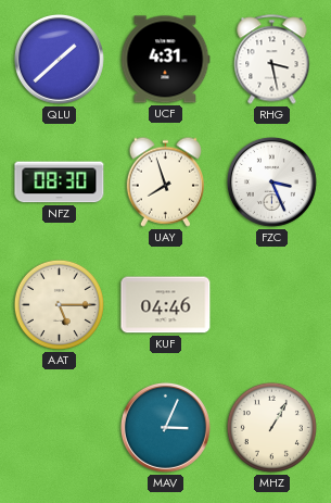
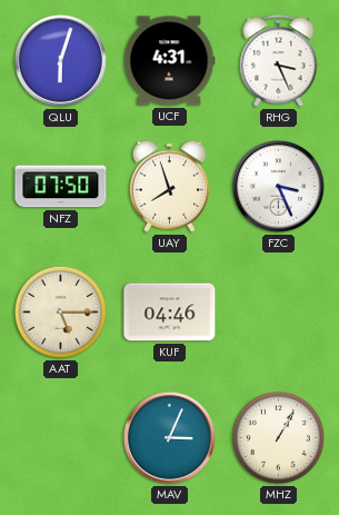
QLU: 1:38 -> 6:03
RHG: 3:28 -> 3:26
NFZ: 08:30 -> 07:50
